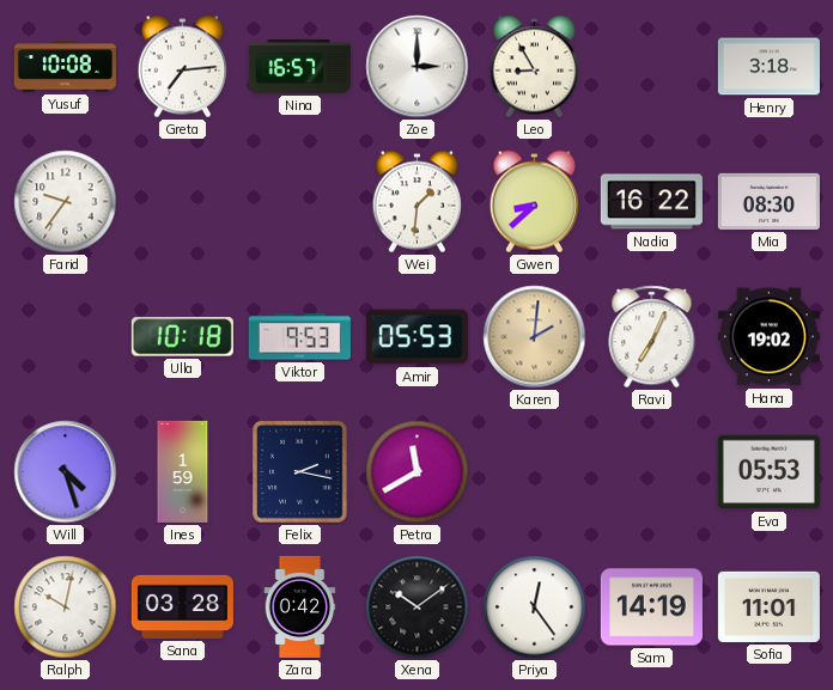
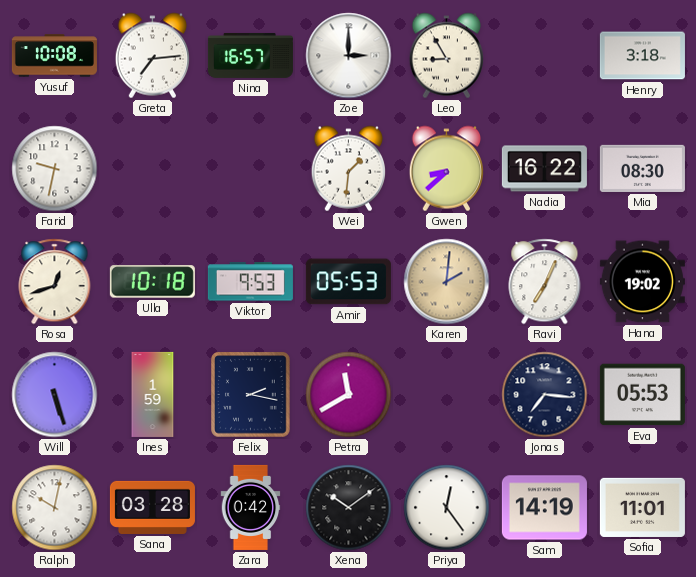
Farid: 9:36 -> 9:32
Rosa: none -> 12:42
Will: 4:27 -> 5:27
Jonas: none -> 7:16
